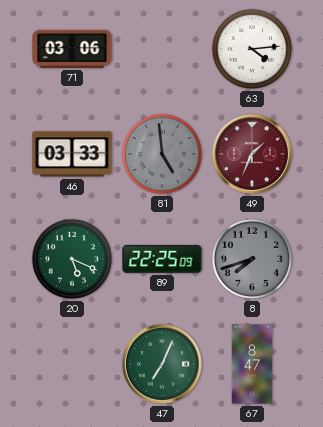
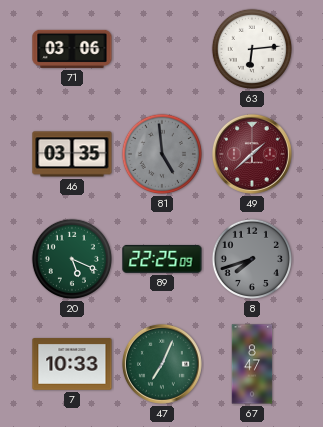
63: 4:14 -> 6:14
46: 03:33 -> 03:35
49: 1:34 -> 1:38
7: none -> 10:33
